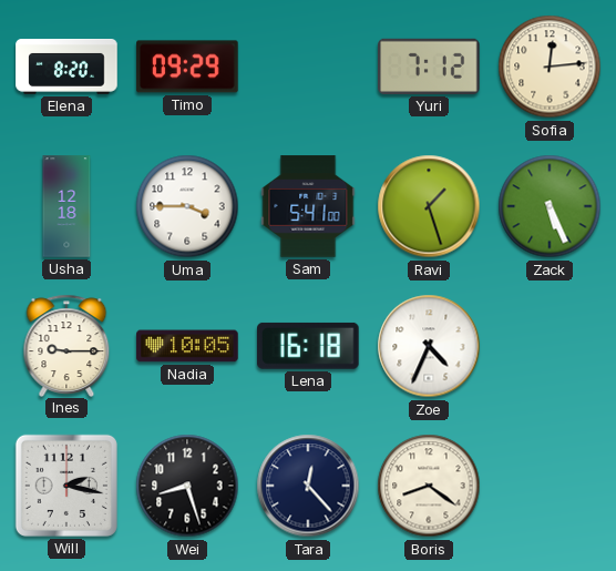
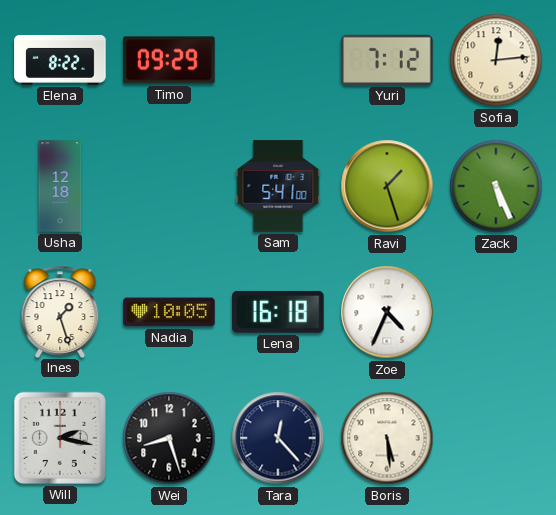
Elena: 8:20 -> 8:22
Uma: 3:45 -> none
Ines: 9:15 -> 1:27
Boris: 8:21 -> 5:29
